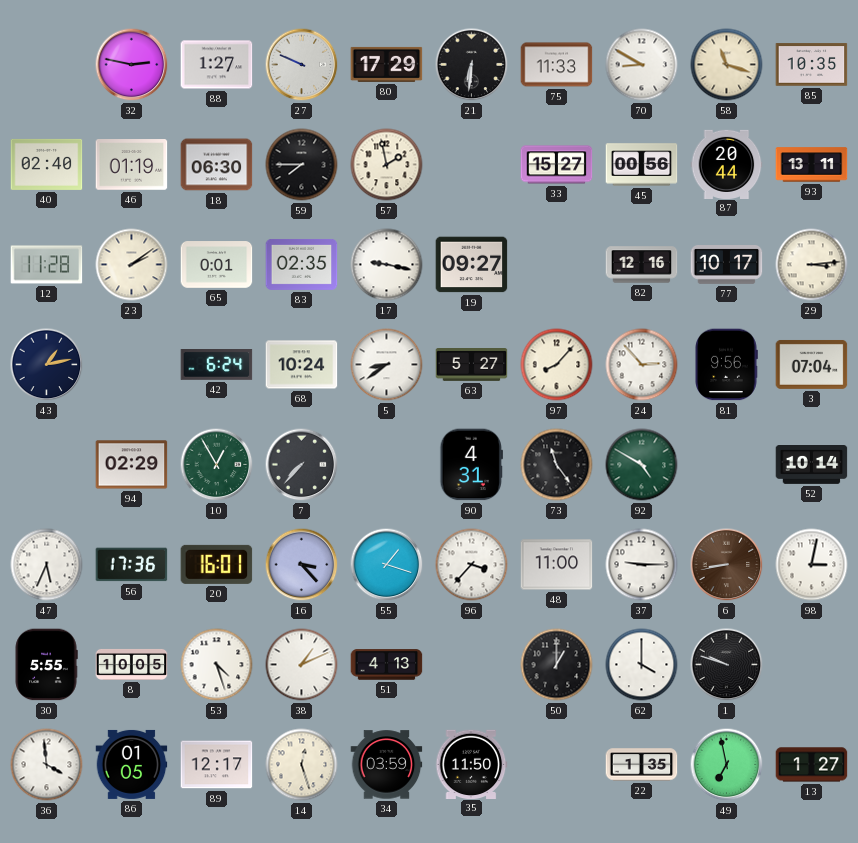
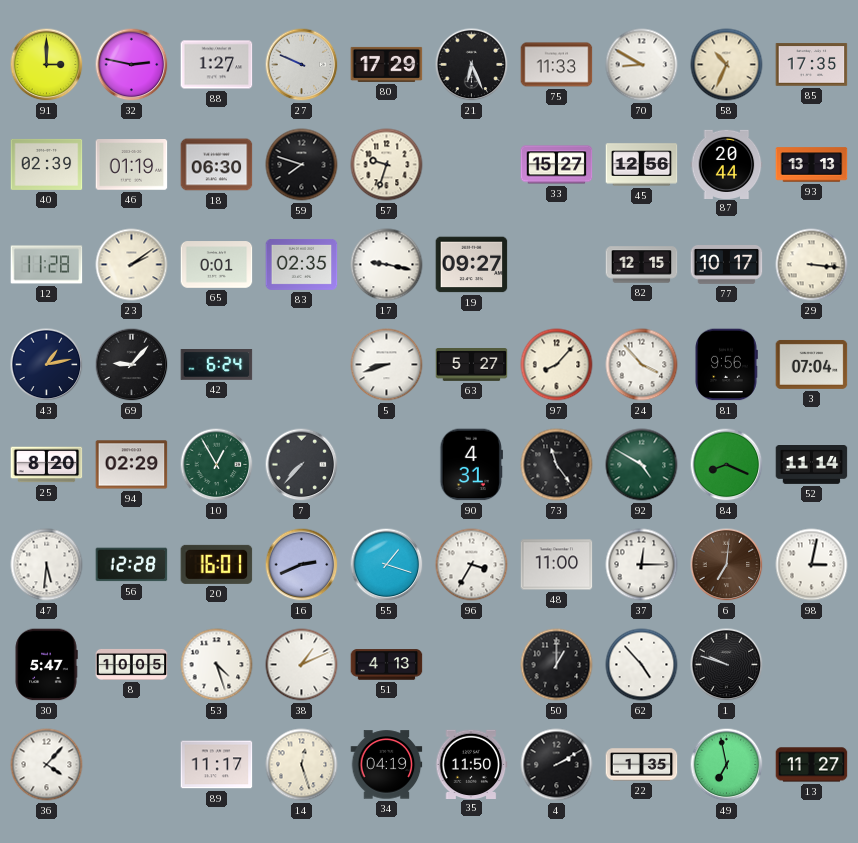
91: none -> 3:00
21: 6:31 -> 6:26
58: 11:18 -> 10:34
85: 10:35 -> 17:35
40: 02:40 -> 02:39
59: 7:45 -> 7:48
57: 1:58 -> 9:33
45: 00:56 -> 12:56
93: 13:11 -> 13:13
82: 12:16 -> 12:15
29: 3:14 -> 3:16
69: none -> 9:07
68: 10:24 -> none
5: 8:39 -> 8:42
24: 2:53 -> 3:53
25: none -> 8:20
84: none -> 8:19
52: 10:14 -> 11:14
47: 5:34 -> 5:31
56: 17:36 -> 12:28
16: 3:23 -> 2:41
96: 3:37 -> 3:35
37: 9:15 -> 12:15
6: 8:43 -> 7:01
30: 5:55 -> 5:47
62: 4:00 -> 4:53
36: 3:59 -> 4:07
86: 01:05 -> none
89: 12:17 -> 11:17
34: 03:59 -> 04:19
4: none -> 2:10
13: 1:27 -> 11:27
